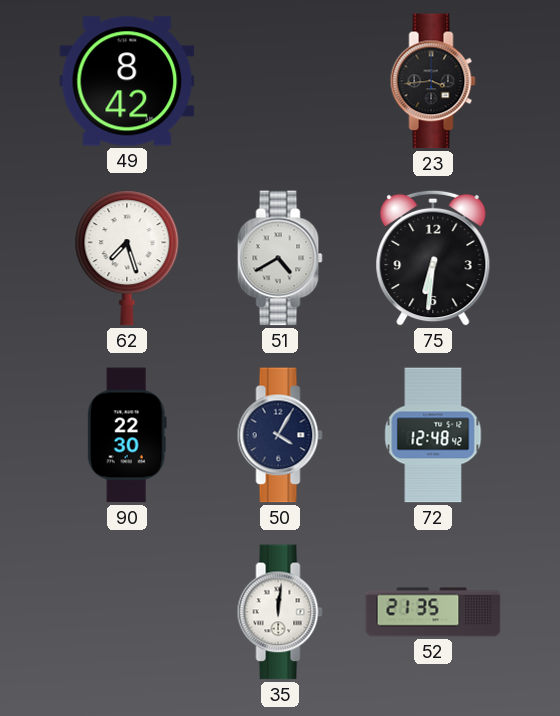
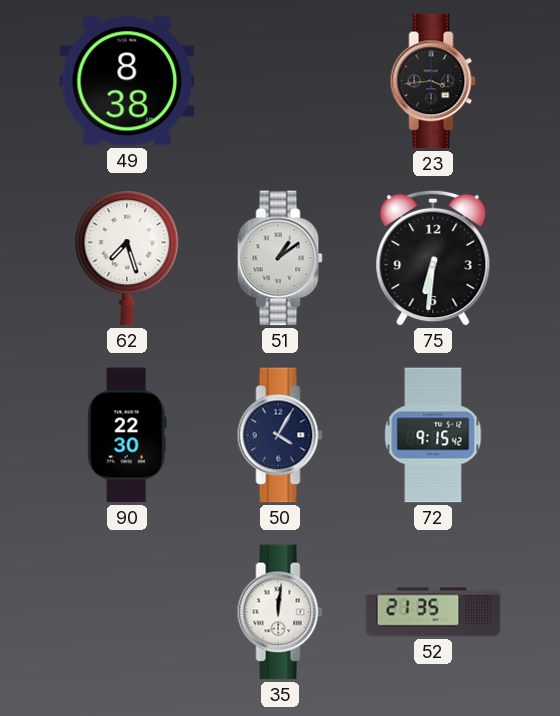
49: 8:42 -> 8:38
51: 4:40 -> 1:09
72: 12:48 -> 9:15
